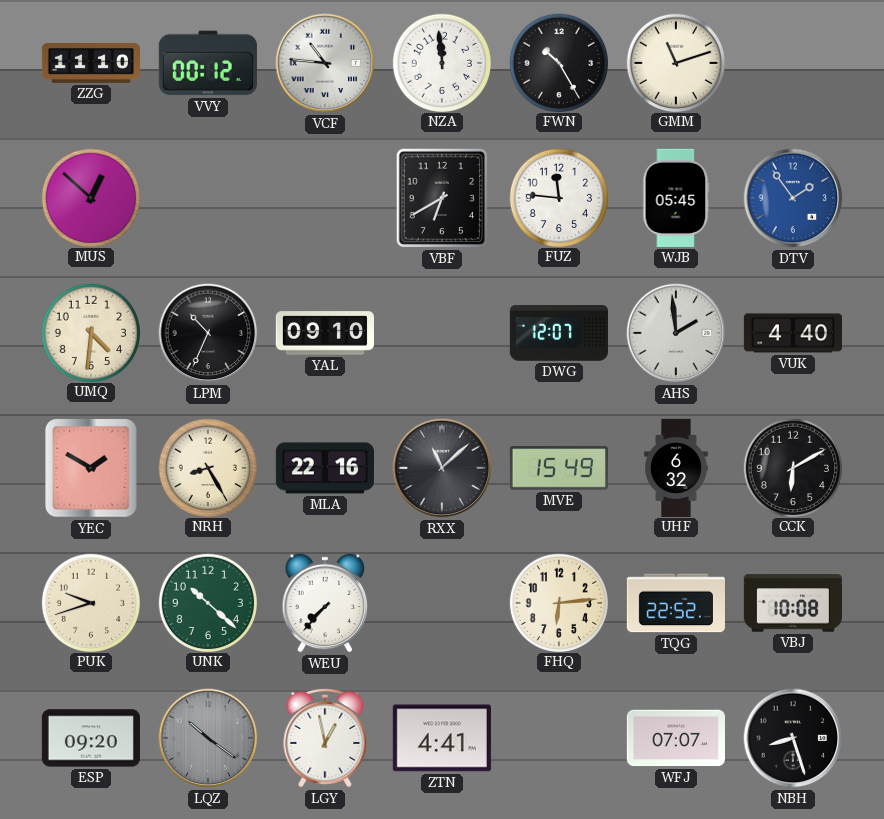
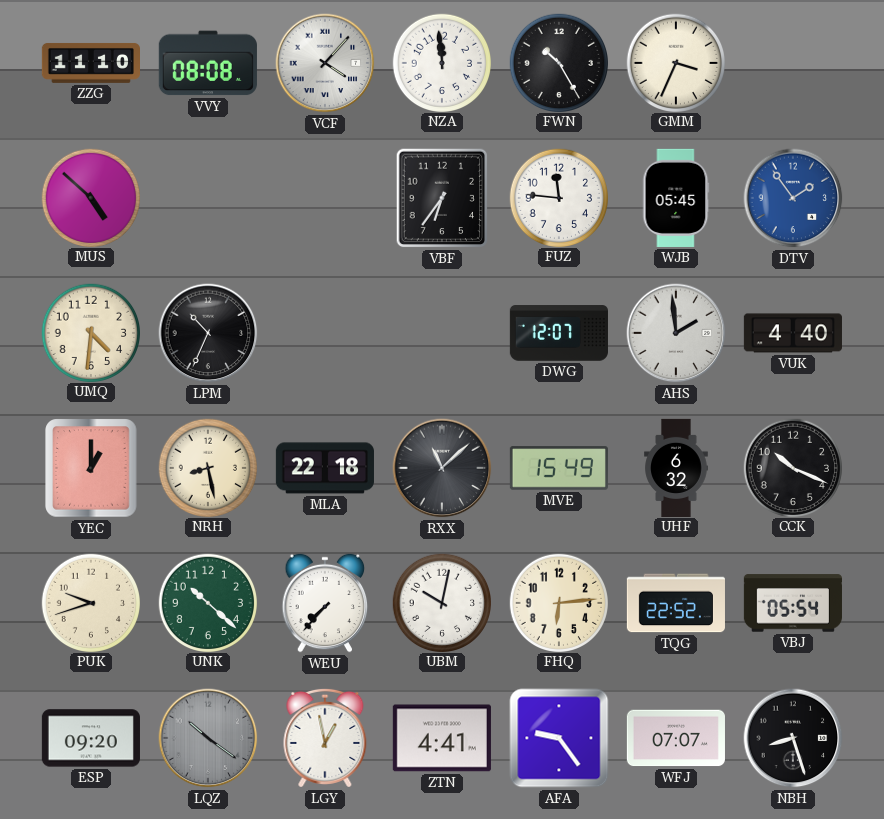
VVY: 00:12 -> 08:08
VCF: 10:46 -> 4:07
GMM: 11:12 -> 3:34
MUS: 12:52 -> 4:52
VBF: 6:40 -> 6:36
YAL: 09:10 -> none
YEC: 1:50 -> 1:00
NRH: 8:25 -> 8:28
MLA: 22:16 -> 22:18
CCK: 6:10 -> 10:19
UBM: none -> 10:02
VBJ: 10:08 -> 05:54
AFA: none -> 9:24
